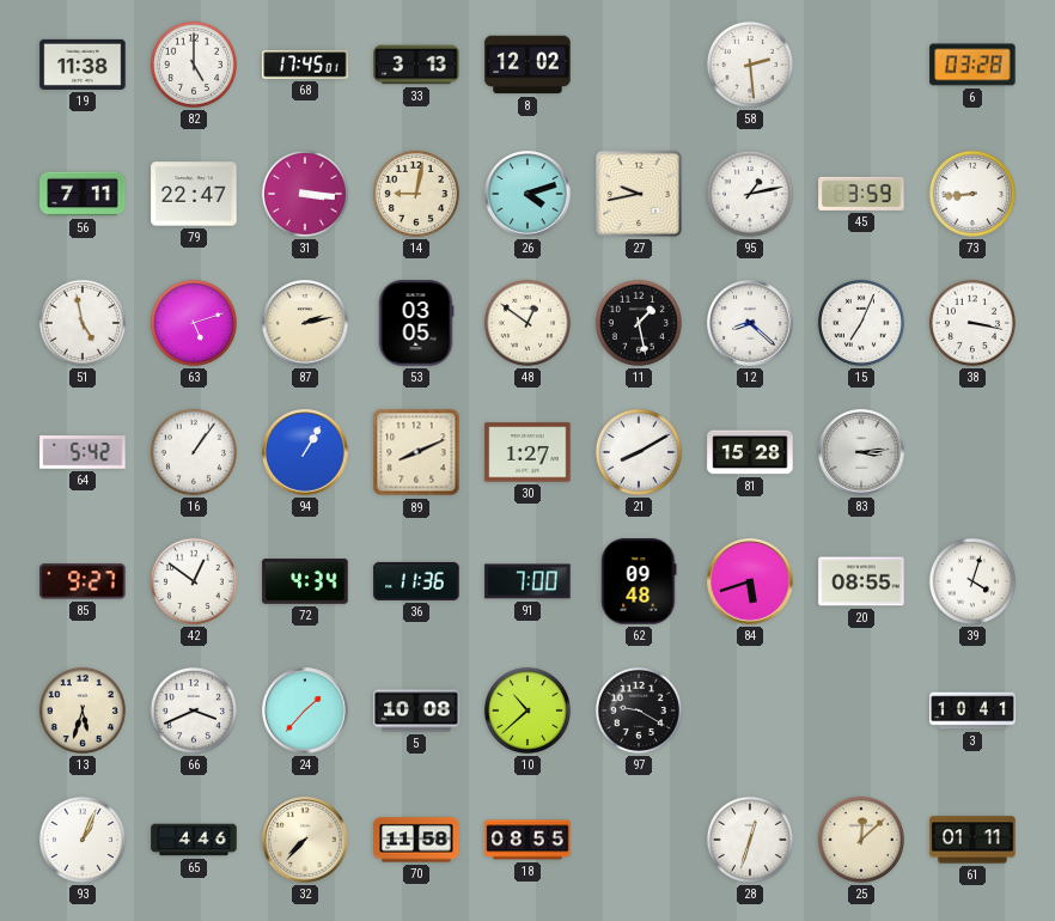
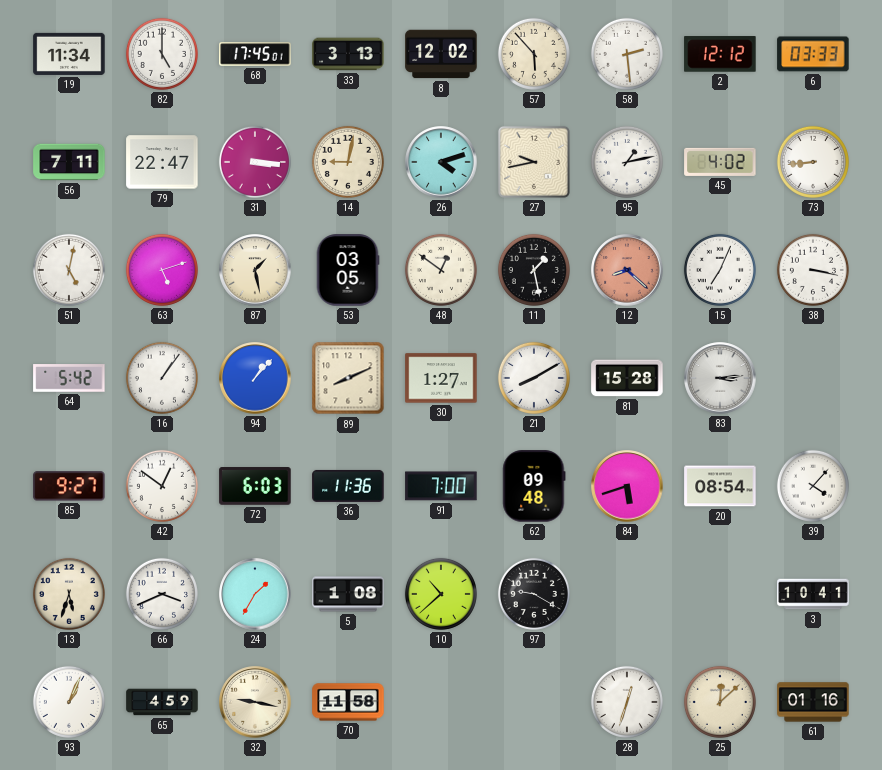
19: 11:38 -> 11:34
57: none -> 5:53
2: none -> 12:12
6: 03:28 -> 03:33
45: 3:59 -> 4:02
51: 4:58 -> 5:02
87: 2:13 -> 1:28
12 dial: white -> salmon
94: 1:05 -> 1:07
72: 4:34 -> 6:03
20: 08:55 -> 08:54
39: 4:03 -> 4:07
24: 1:37 -> 1:35
5: 10:08 -> 1:08
65: 4:46 -> 4:59
32: 7:37 -> 9:17
18: 08:55 -> none
61: 01:11 -> 01:16
